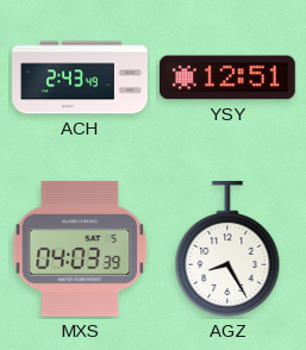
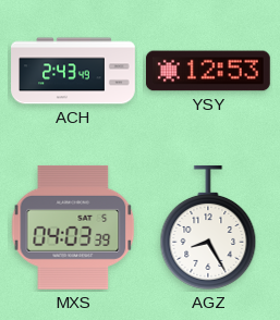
YSY: 12:51 -> 12:53
